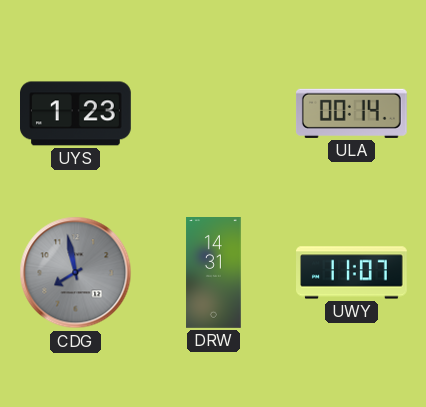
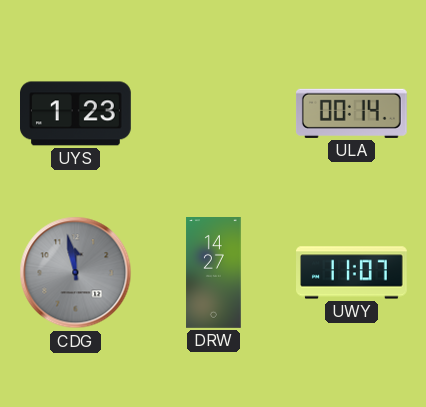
CDG: 7:58 -> 11:58
DRW: 14:31 -> 14:27
